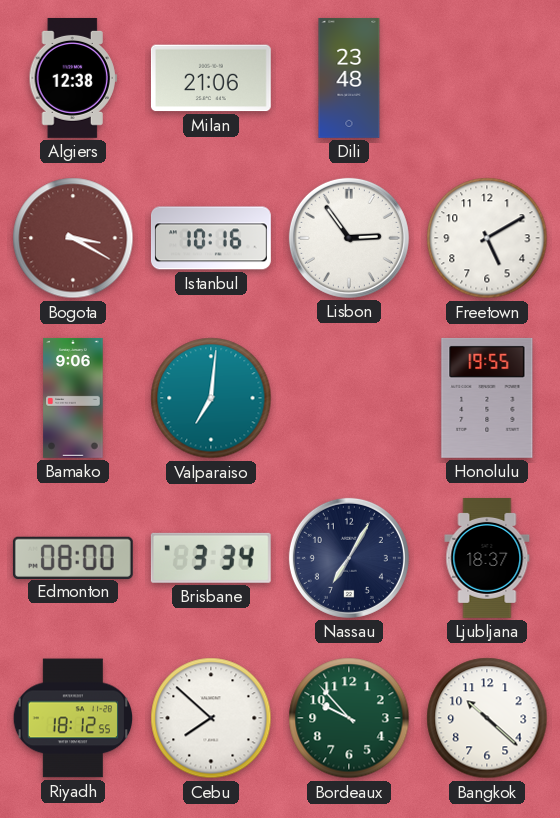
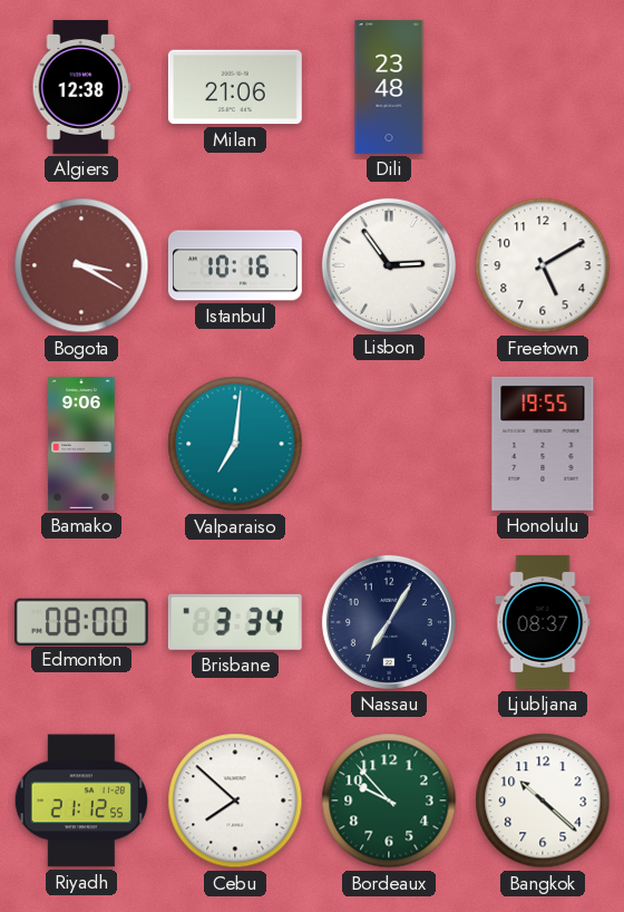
Ljubljana: 18:37 -> 08:37
Riyadh: 18:12 -> 21:12
